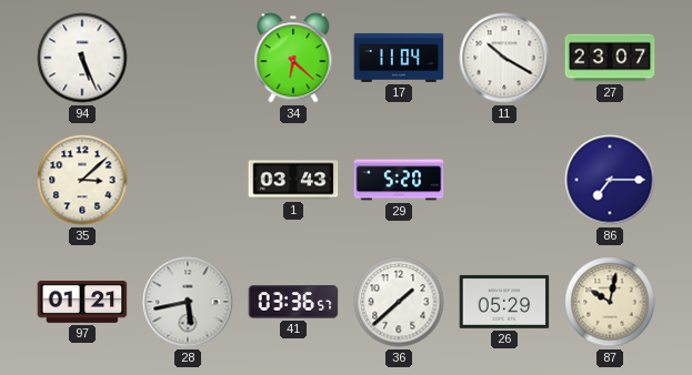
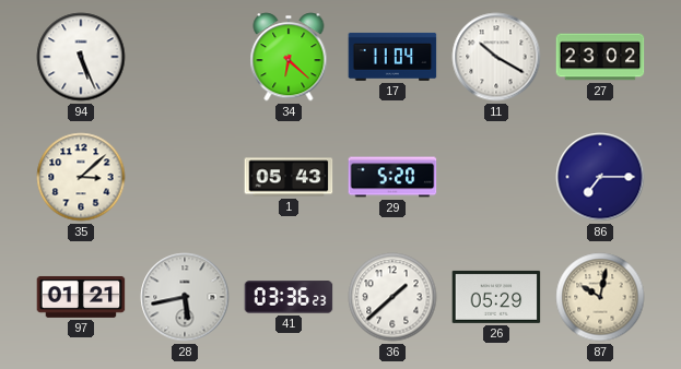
27: 23:07 -> 23:02
1: 03:43 -> 05:43
41: 03:36:57 -> 03:36:23
